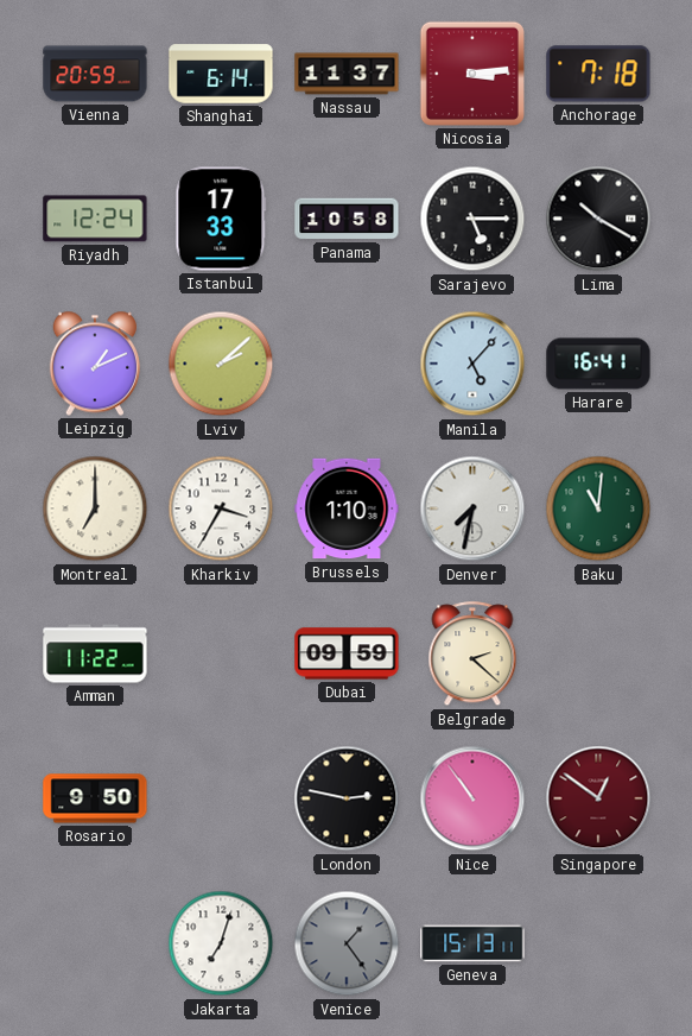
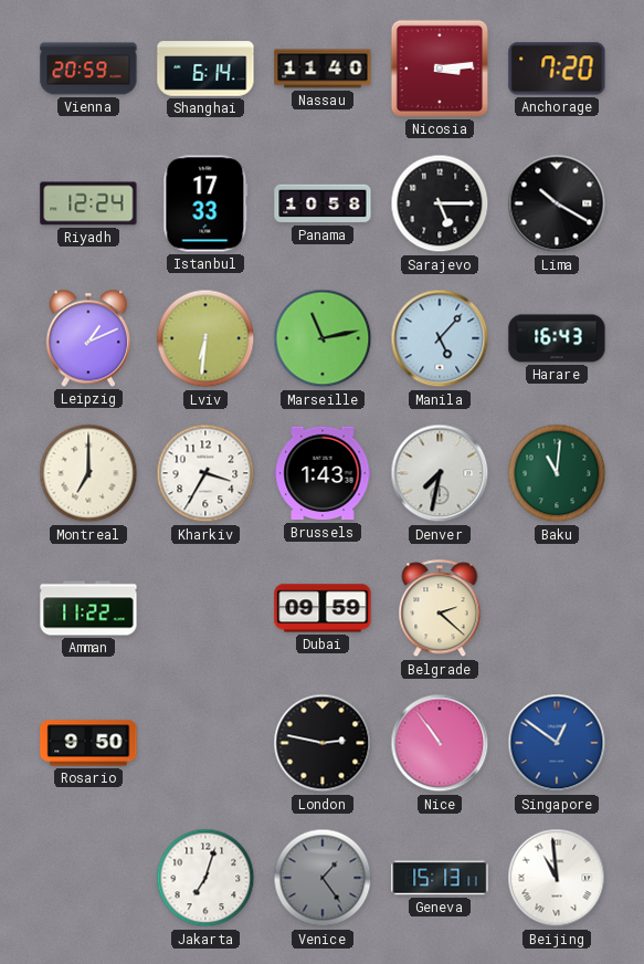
Nassau: 11:37 -> 11:40
Anchorage: 7:18 -> 7:20
Lviv: 2:08 -> 6:31
Marseille: none -> 11:13
Harare: 16:41 -> 16:43
Brussels: 1:10 -> 1:43
Singapore dial: burgundy -> blue
Beijing: none -> 10:59
